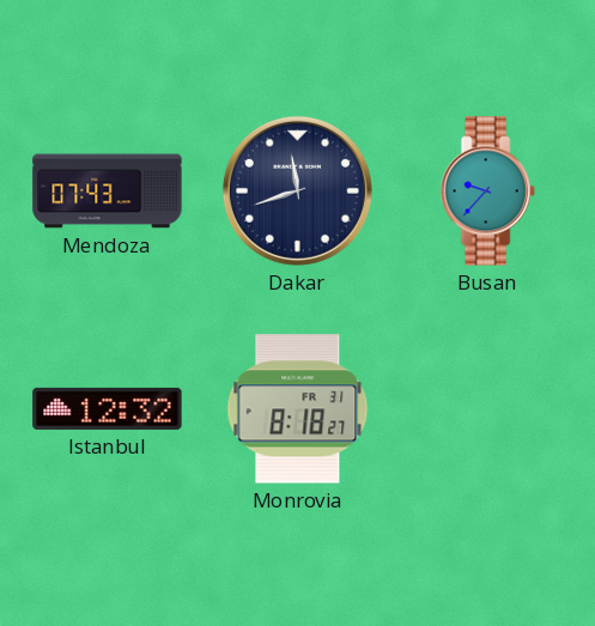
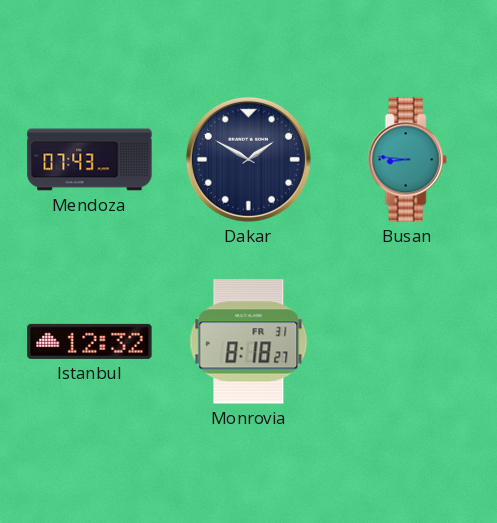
Dakar: 11:42 -> 1:50
Busan: 9:37 -> 8:46
